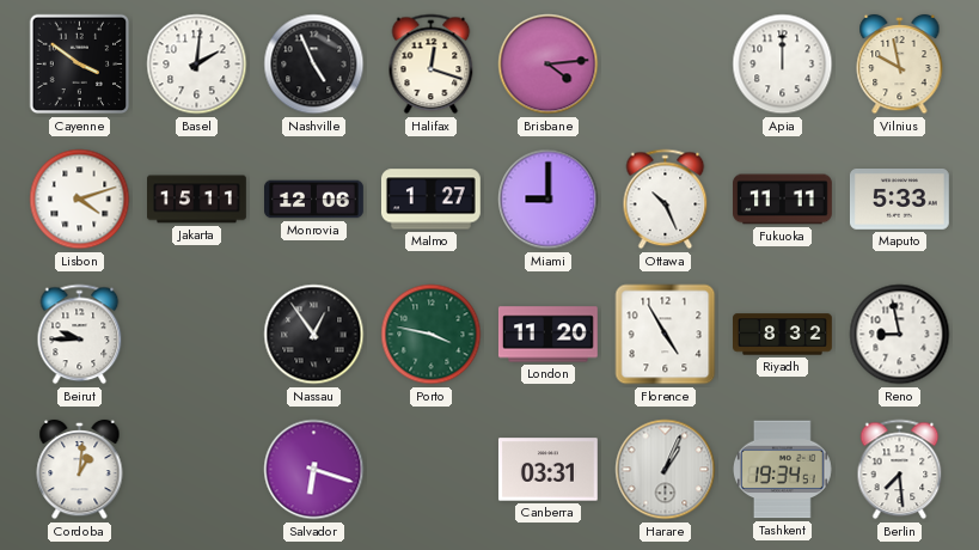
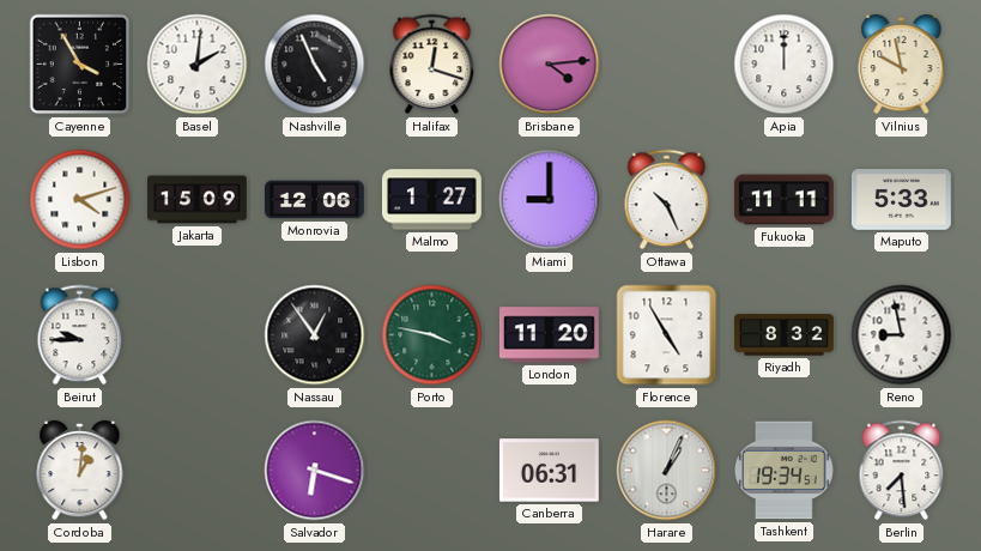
Cayenne: 3:51 -> 3:55
Jakarta: 15:11 -> 15:09
Canberra: 03:31 -> 06:31
